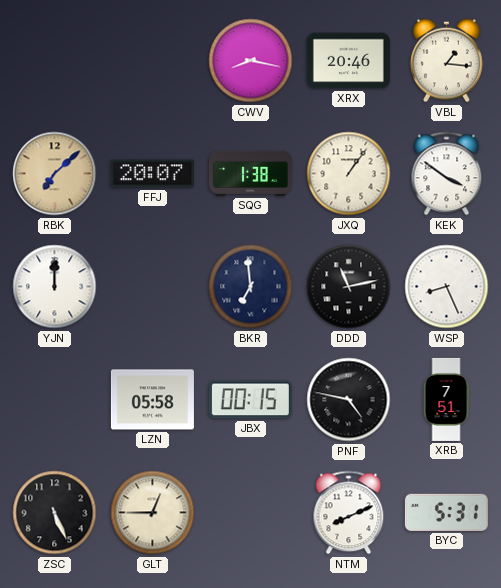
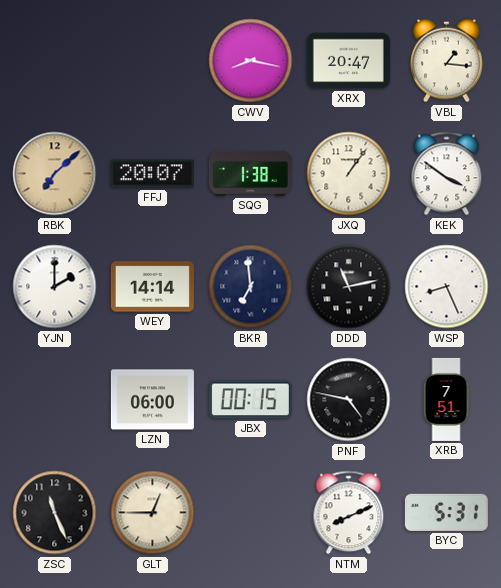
XRX: 20:46 -> 20:47
YJN: 12:00 -> 2:00
WEY: none -> 14:14
LZN: 05:58 -> 06:00
ZSC: 5:26 -> 11:26
